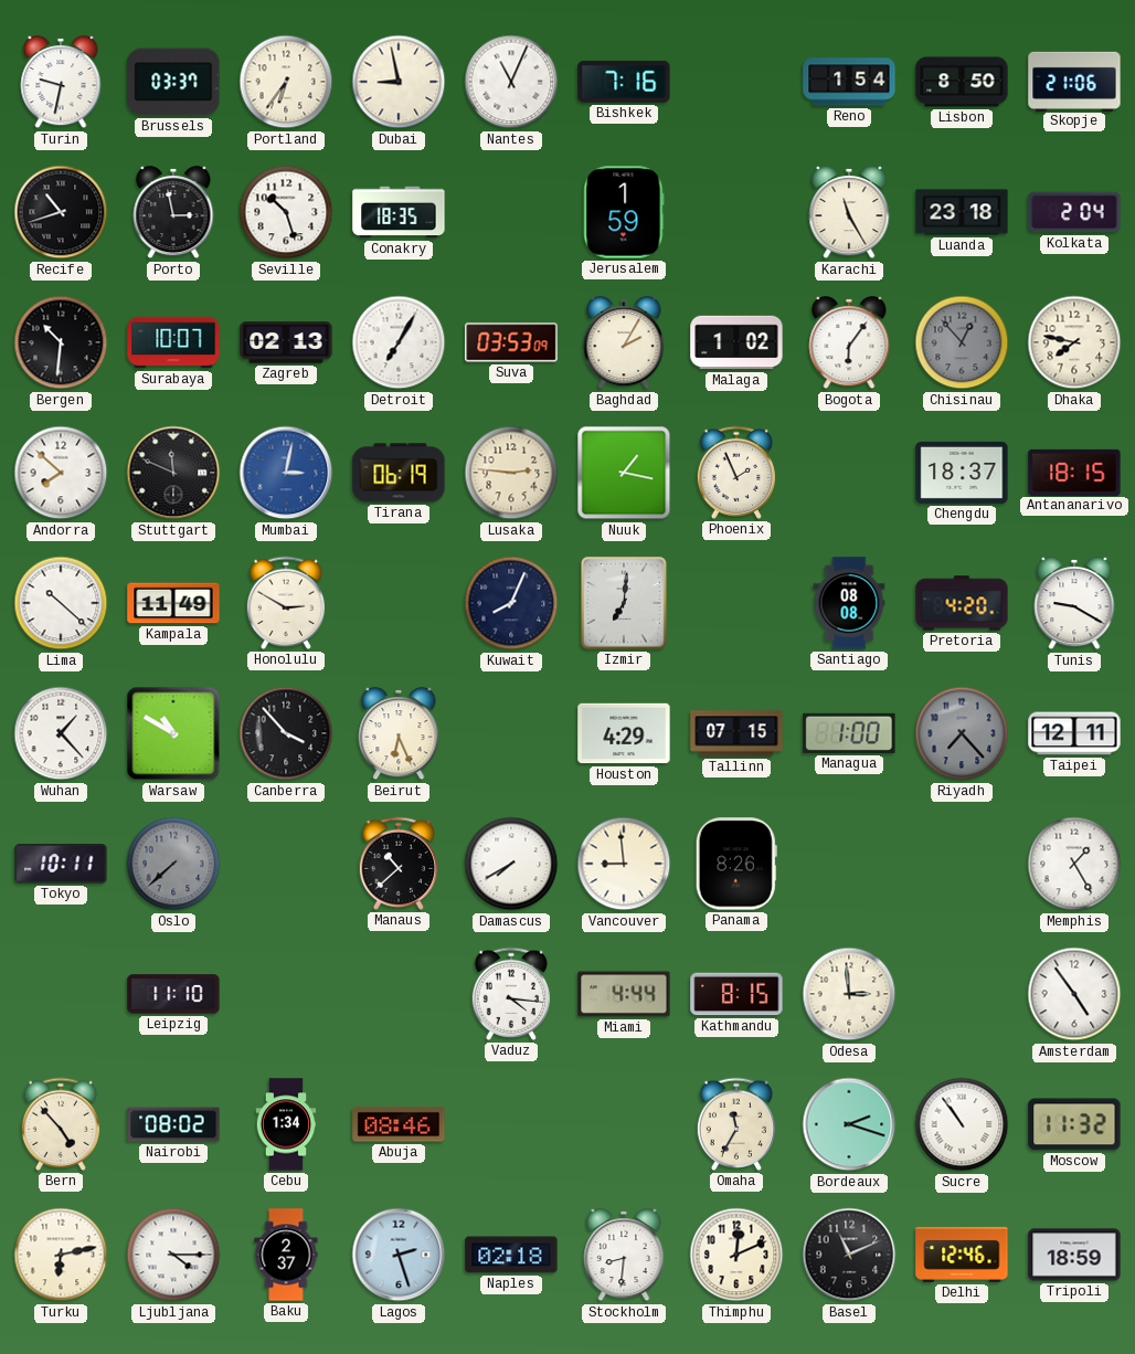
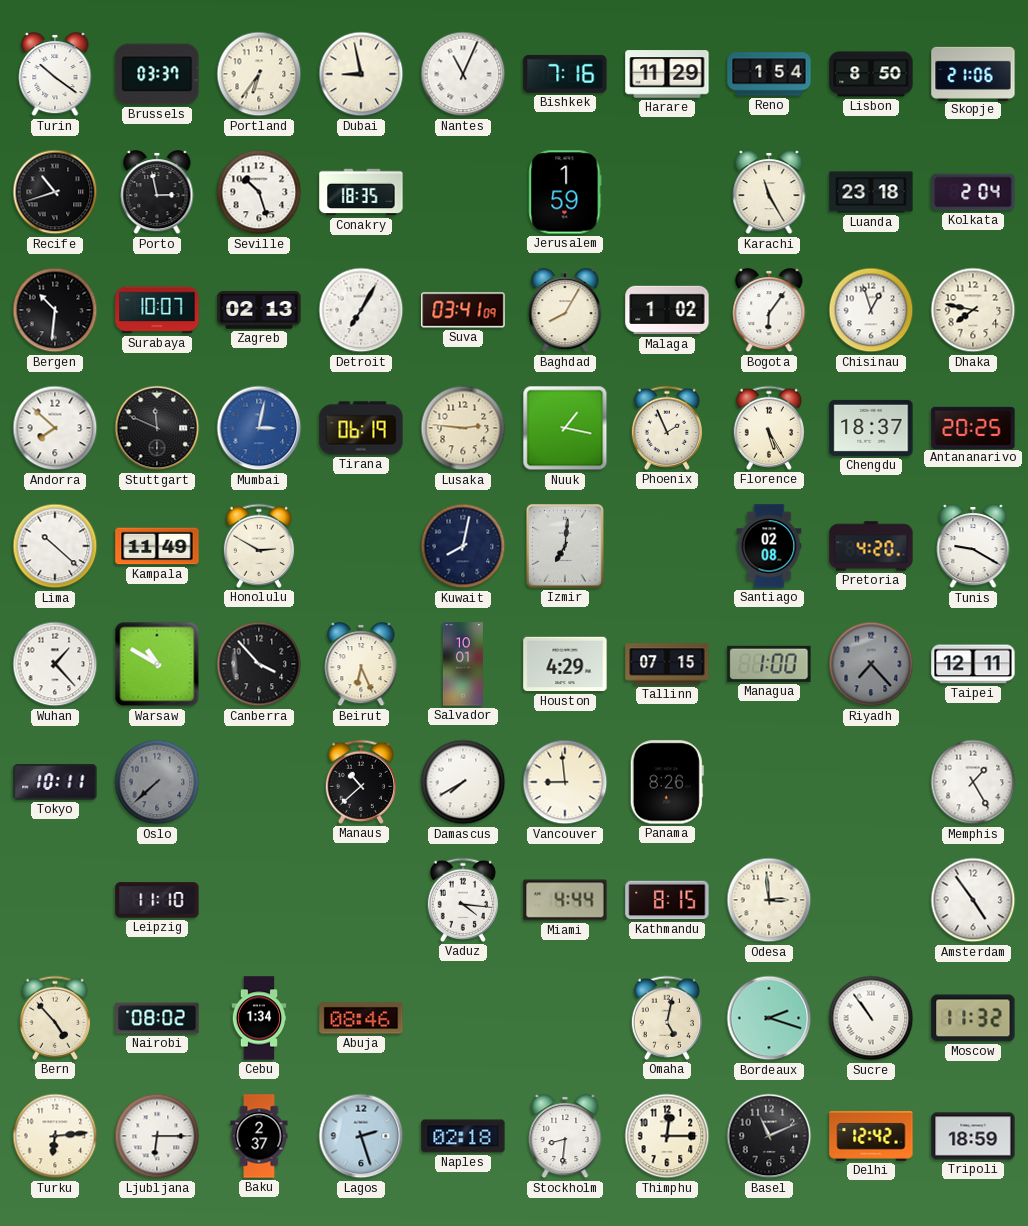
Turin: 9:32 -> 10:21
Harare: none -> 11:29
Suva: 03:53 -> 03:41
Baghdad: 2:05 -> 8:05
Chisinau: 12:53 -> 12:57
Chisinau dial: grey -> white
Florence: none -> 5:25
Antananarivo: 18:15 -> 20:25
Kuwait: 8:04 -> 8:02
Santiago: 08:08 -> 02:08
Salvador: none -> 10:01
Omaha: 11:35 -> 5:02
Turku: 6:13 -> 6:14
Ljubljana: 4:15 -> 6:15
Thimphu: 12:11 -> 12:15
Delhi: 12:46 -> 12:42
